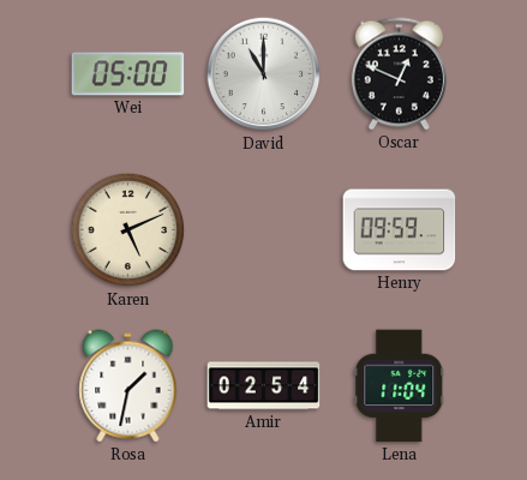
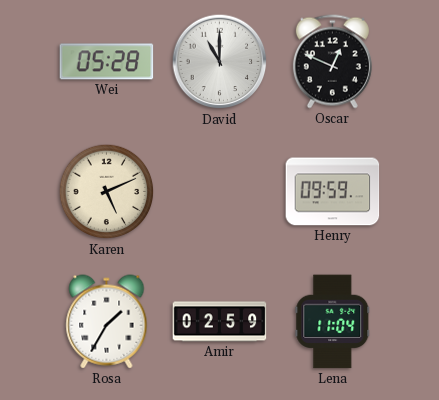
Wei: 05:00 -> 05:28
Rosa: 1:32 -> 1:35
Amir: 02:54 -> 02:59
